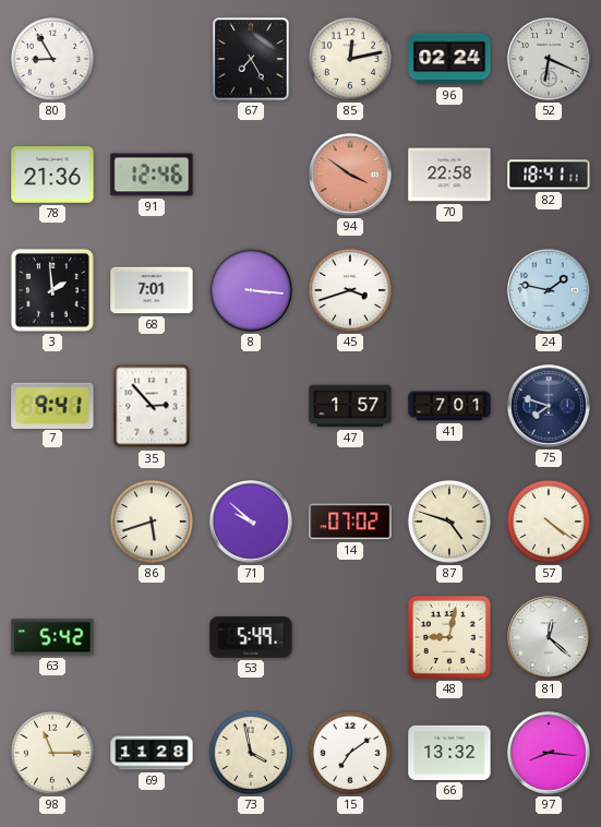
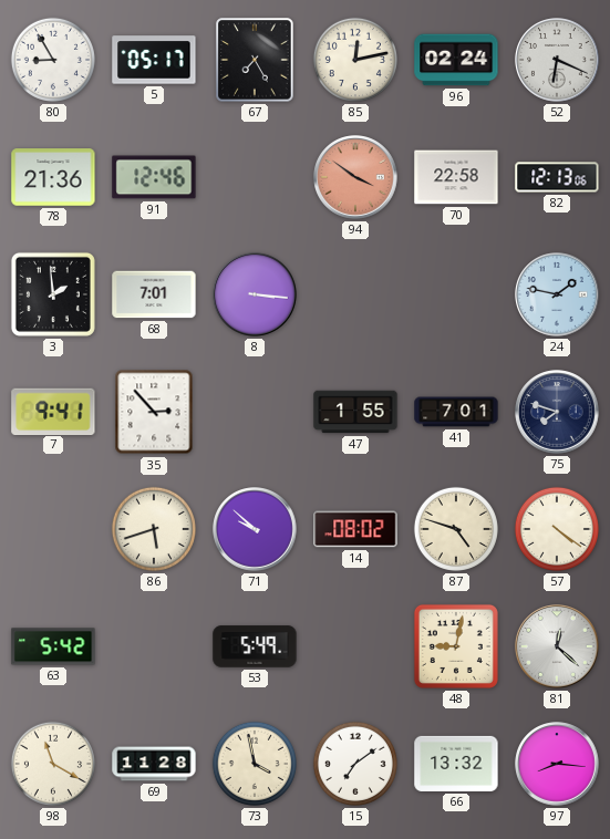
5: none -> 05:17
82: 18:41 -> 12:13
45: 3:42 -> none
47: 1:57 -> 1:55
14: 07:02 -> 08:02
98: 11:15 -> 11:20
